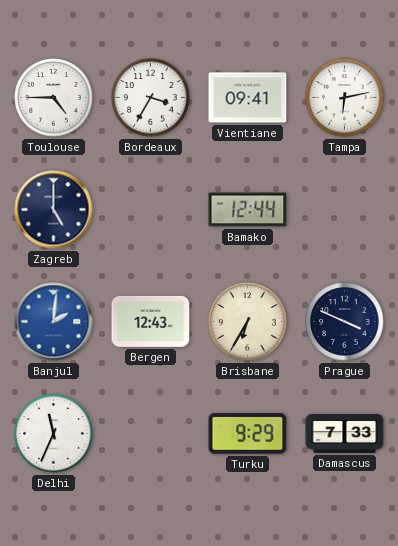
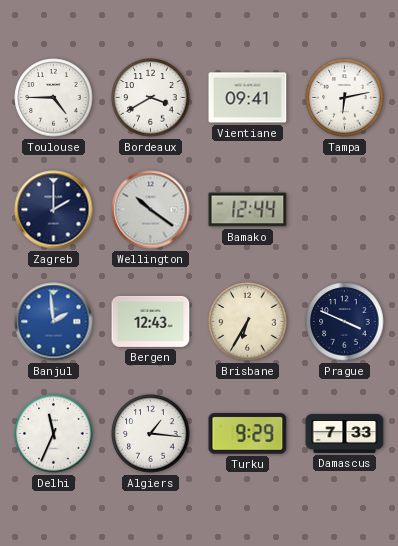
Bordeaux: 3:35 -> 3:40
Zagreb: 5:00 -> 2:00
Wellington: none -> 10:21
Banjul: 2:01 -> 1:59
Algiers: none -> 1:16
